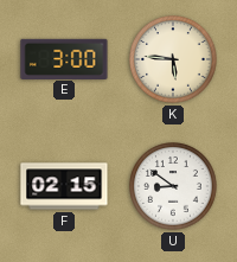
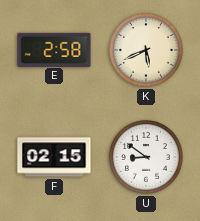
E: 3:00 -> 2:58
K: 5:46 -> 5:41
